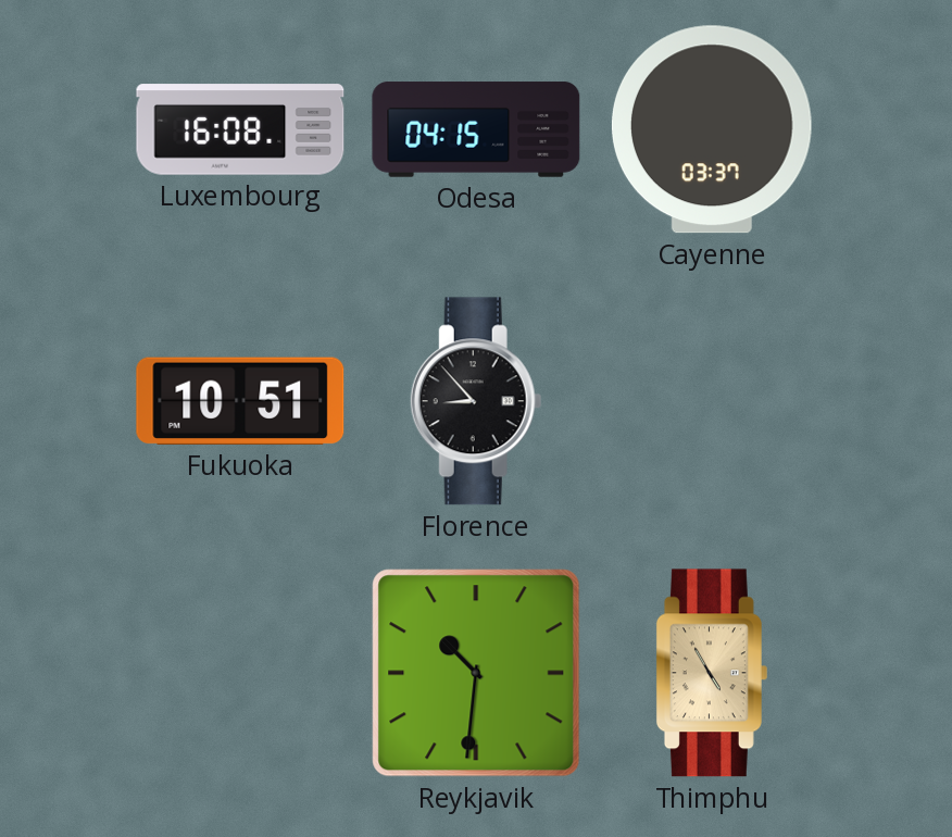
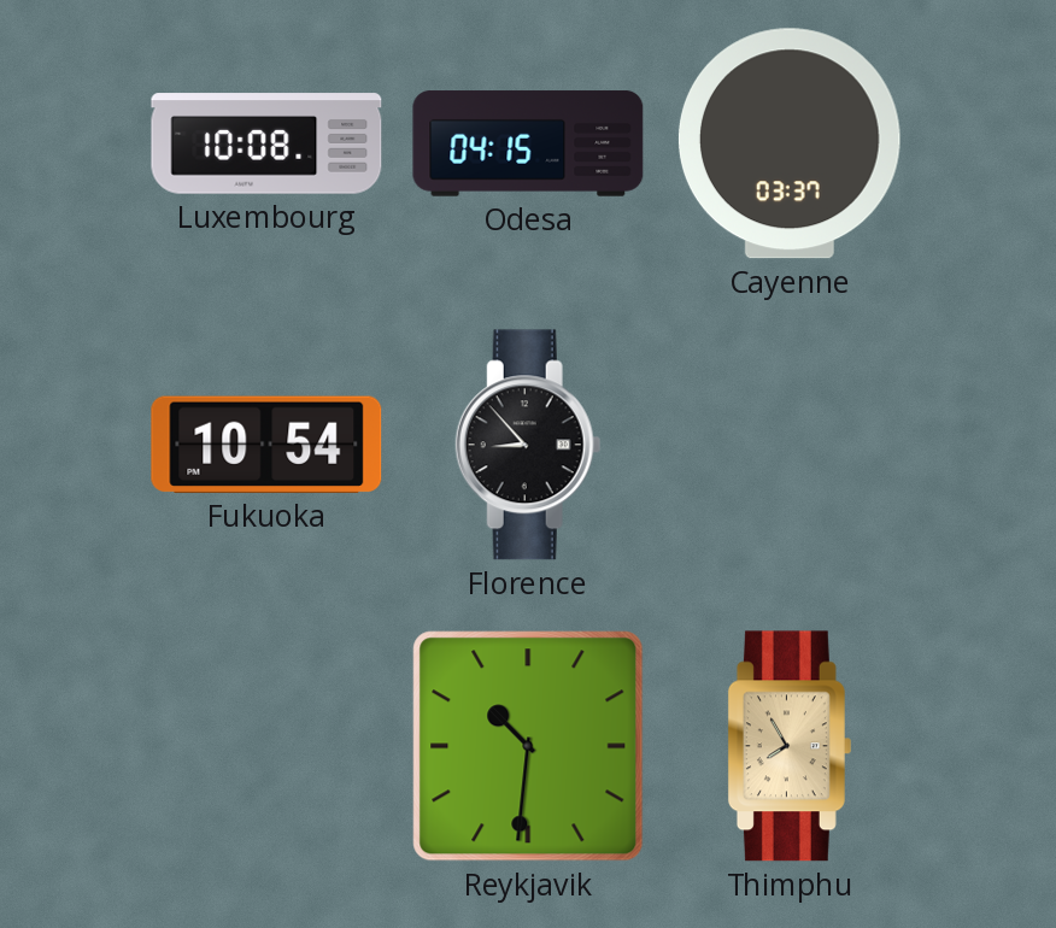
Luxembourg: 16:08 -> 10:08
Fukuoka: 10:51 -> 10:54
Thimphu: 4:55 -> 7:55
